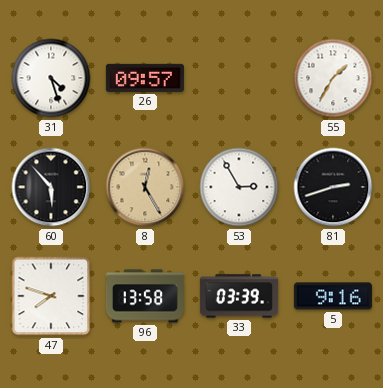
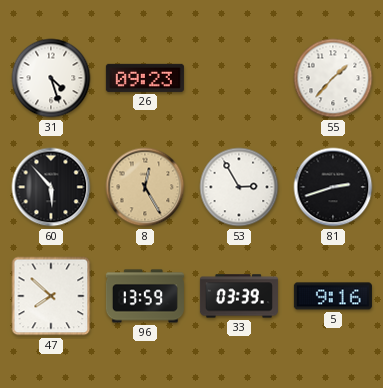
26: 09:57 -> 09:23
55: 1:35 -> 1:37
47: 7:48 -> 7:52
96: 13:58 -> 13:59
